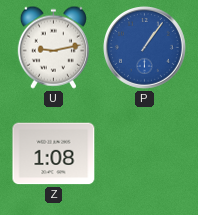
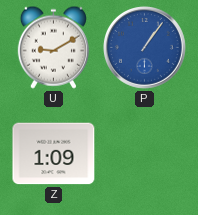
U: 9:13 -> 9:10
Z: 1:08 -> 1:09
